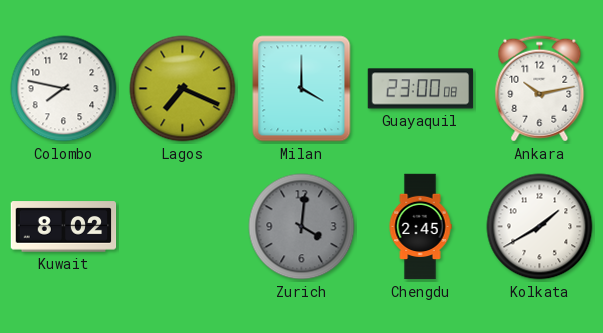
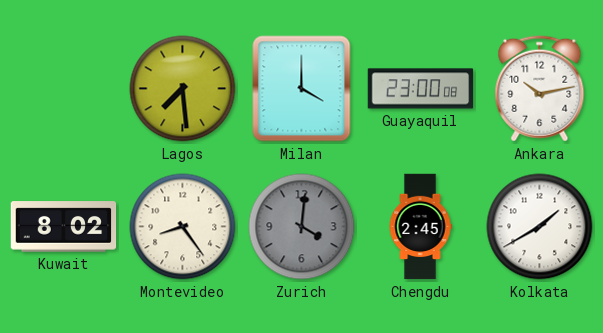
Colombo: 7:47 -> none
Lagos: 7:19 -> 7:29
Montevideo: none -> 8:24
